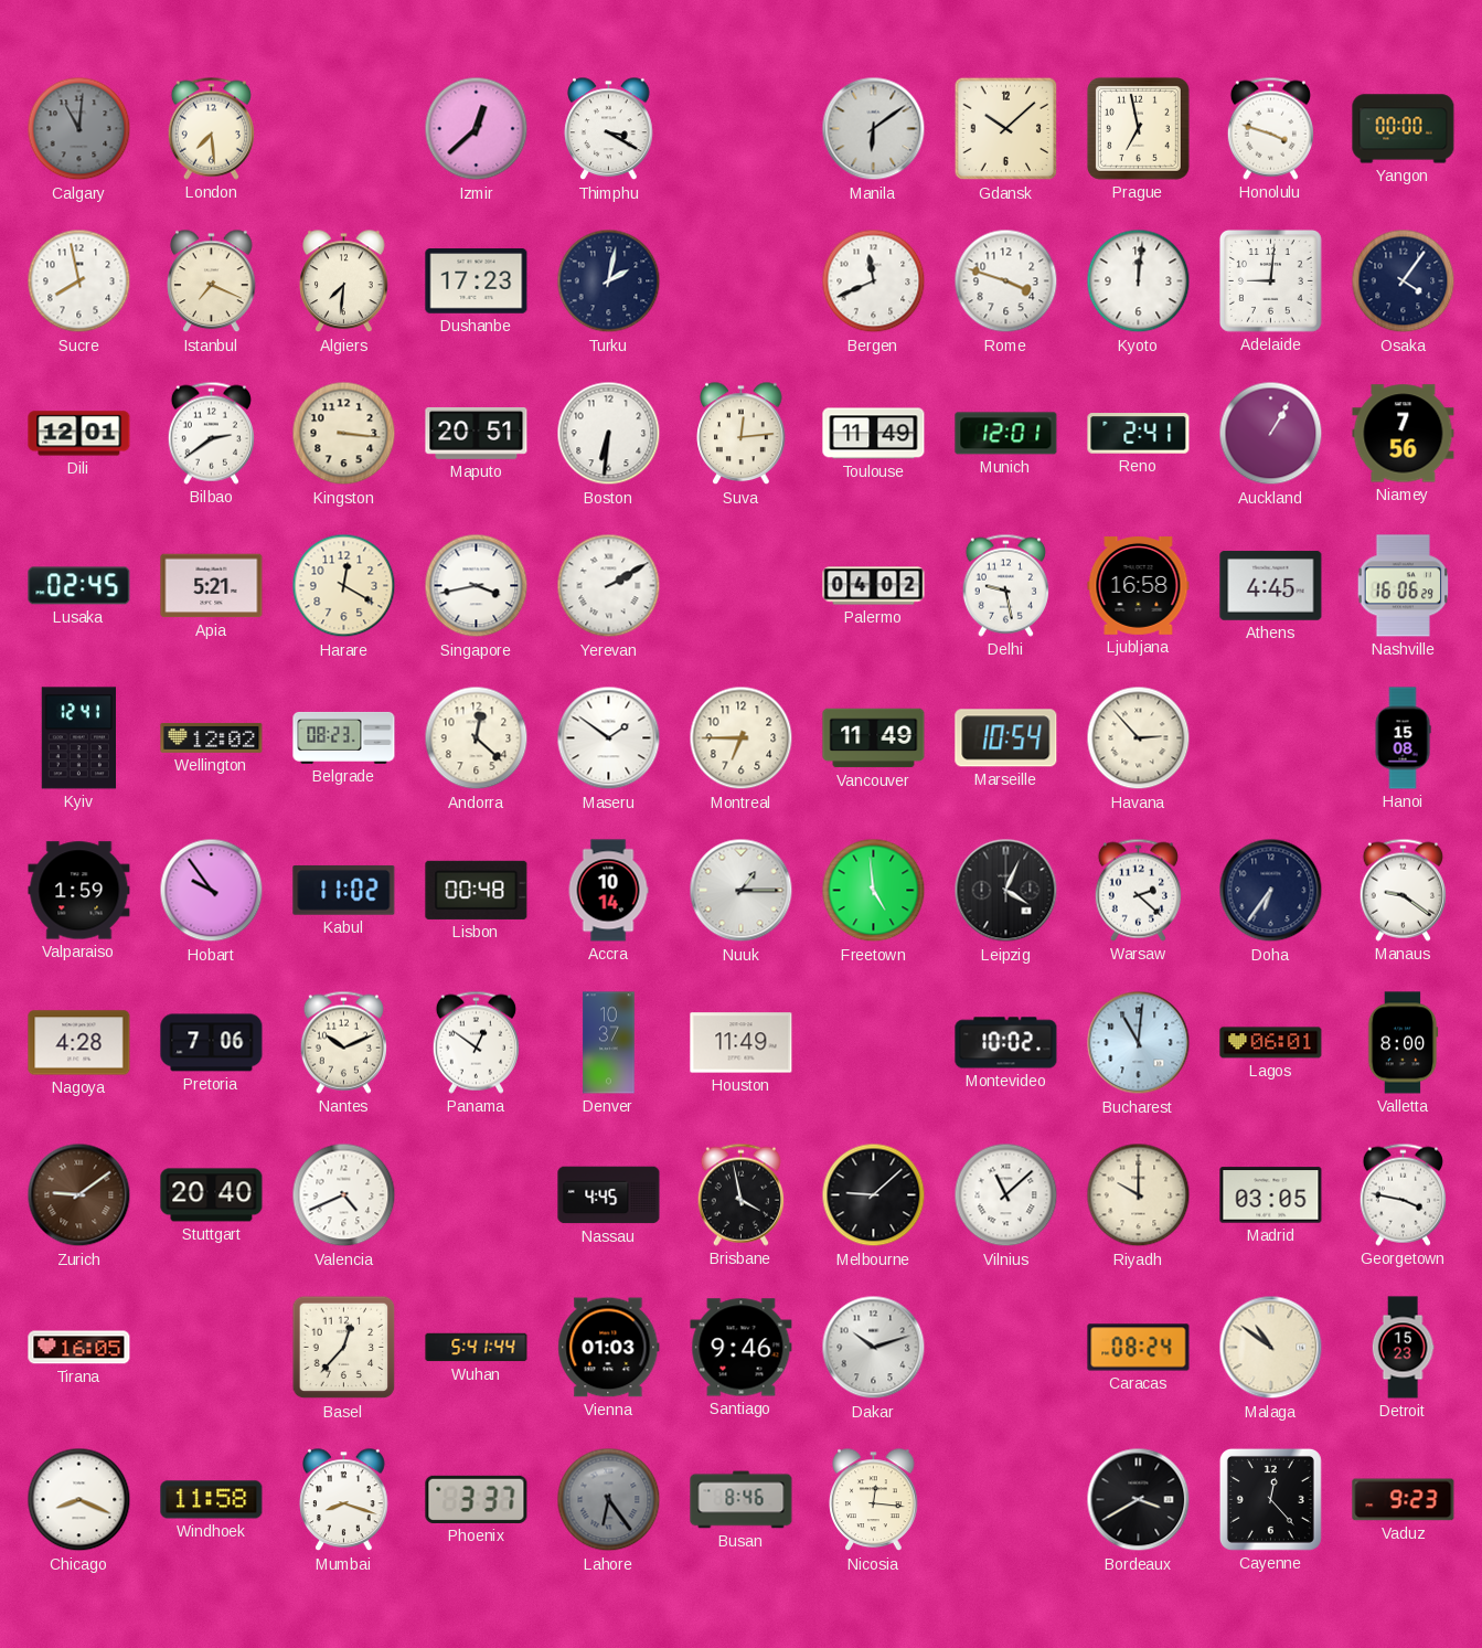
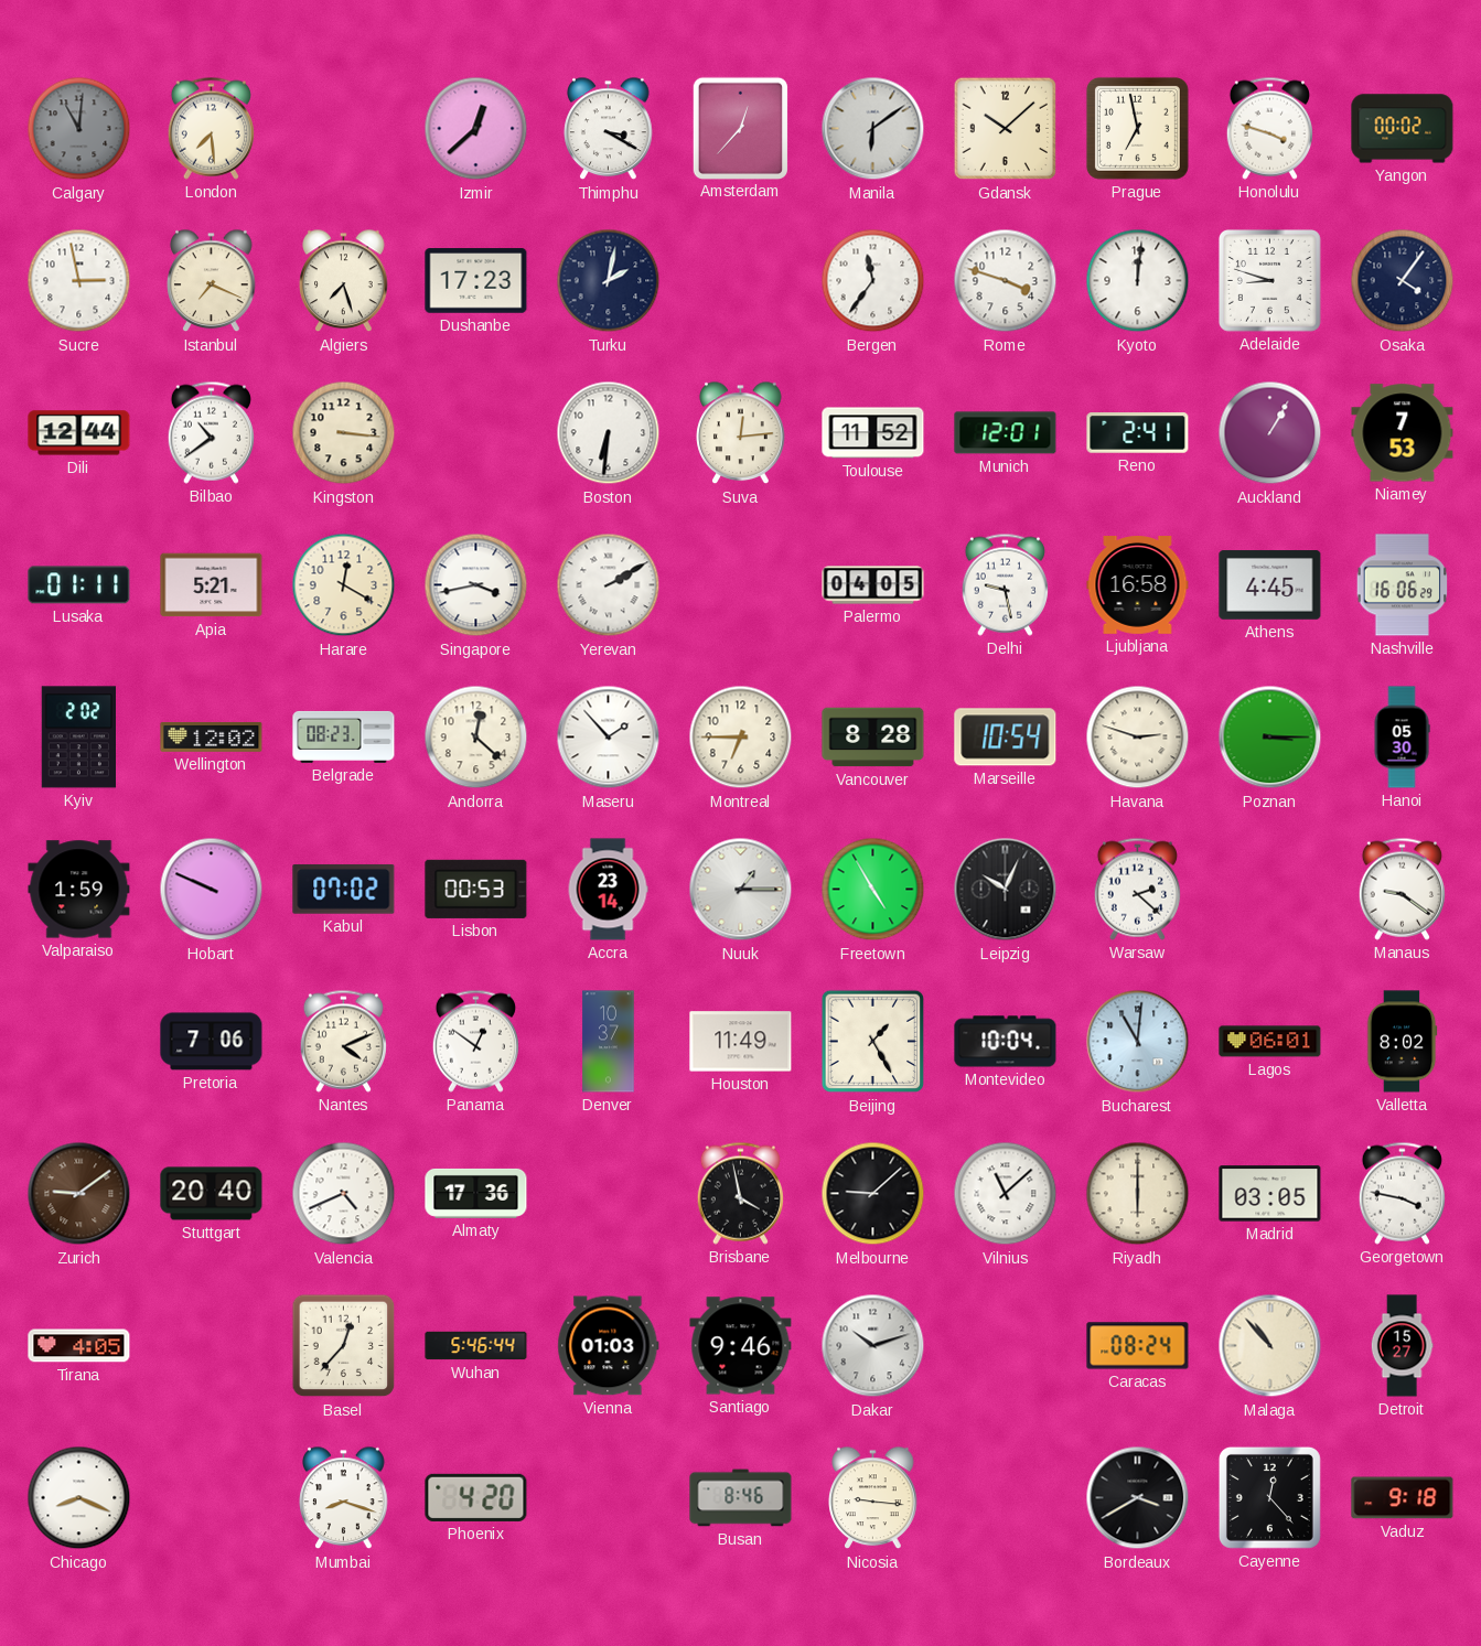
Amsterdam: none -> 12:37
Yangon: 00:00 -> 00:02
Sucre: 7:58 -> 2:58
Algiers: 7:31 -> 7:27
Bergen: 11:41 -> 11:36
Adelaide: 9:01 -> 8:48
Dili: 12:01 -> 12:44
Bilbao: 2:39 -> 10:39
Maputo: 20:51 -> none
Toulouse: 11:49 -> 11:52
Niamey: 7:56 -> 7:53
Lusaka: 02:45 -> 01:11
Palermo: 04:02 -> 04:05
Kyiv: 12:41 -> 2:02
Maseru: 1:51 -> 1:53
Vancouver: 11:49 -> 8:28
Havana: 2:53 -> 2:48
Poznan: none -> 3:15
Hanoi: 15:08 -> 05:30
Hobart: 9:54 -> 9:49
Kabul: 11:02 -> 07:02
Lisbon: 00:48 -> 00:53
Accra: 10:14 -> 23:14
Freetown: 4:59 -> 4:55
Leipzig: 4:04 -> 10:04
Doha: 6:36 -> none
Nagoya: 4:28 -> none
Nantes: 10:11 -> 4:11
Beijing: none -> 1:25
Montevideo: 10:02 -> 10:04
Valletta: 8:00 -> 8:02
Almaty: none -> 17:36
Nassau: 4:45 -> none
Riyadh: 10:00 -> 6:00
Tirana: 16:05 -> 4:05
Wuhan: 5:41 -> 5:46
Malaga: 10:51 -> 10:53
Detroit: 15:23 -> 15:27
Windhoek: 11:58 -> none
Phoenix: 3:37 -> 4:20
Lahore: 6:24 -> none
Nicosia: 12:16 -> 9:16
Vaduz: 9:23 -> 9:18
